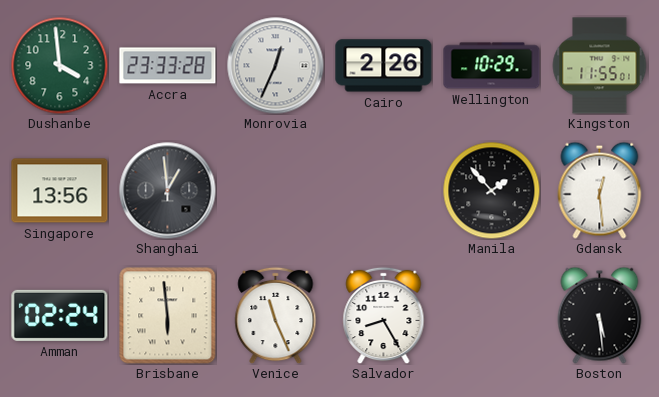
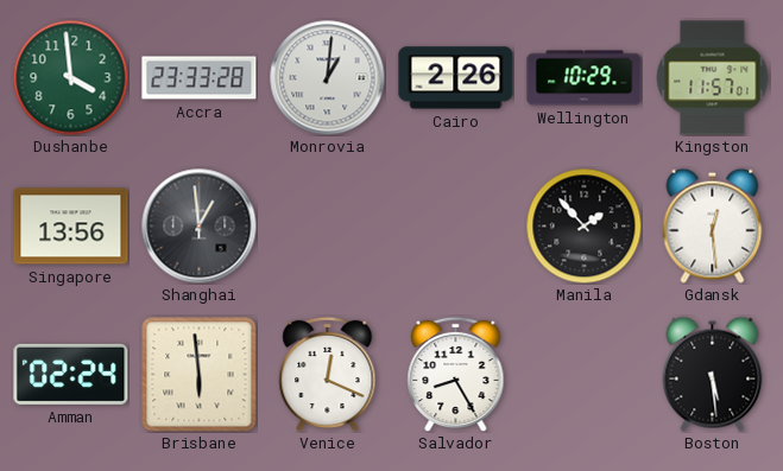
Monrovia: 12:34 -> 1:01
Kingston: 11:55 -> 11:57
Venice: 11:26 -> 12:19
